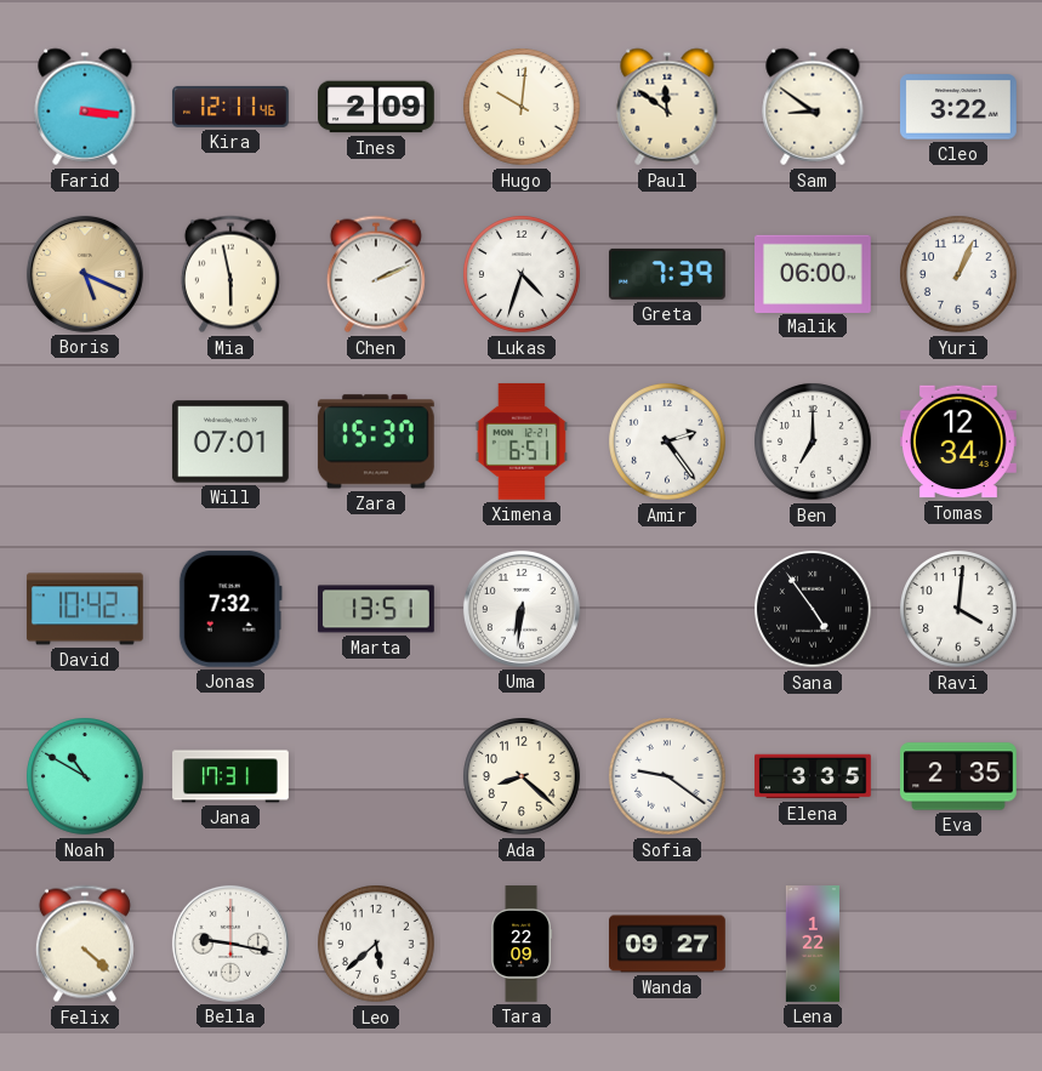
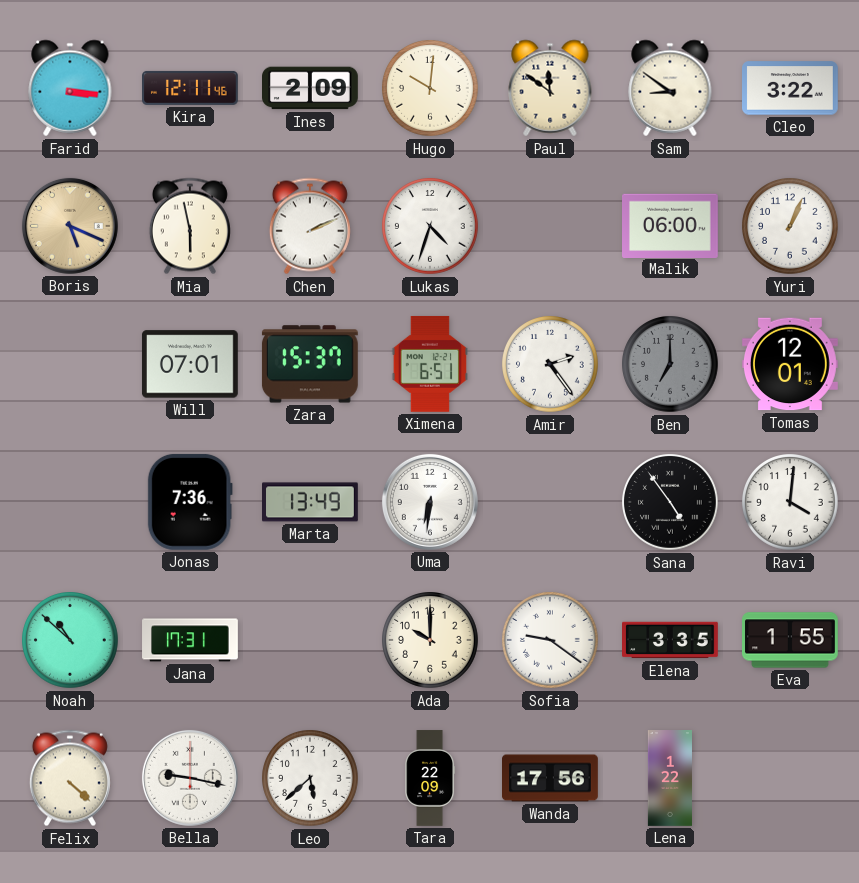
Greta: 7:39 -> none
Ben dial: white -> grey
Tomas: 12:34 -> 12:01
David: 10:42 -> none
Jonas: 7:32 -> 7:36
Marta: 13:51 -> 13:49
Noah: 10:50 -> 10:52
Ada: 8:22 -> 10:00
Eva: 2:35 -> 1:55
Wanda: 09:27 -> 17:56
